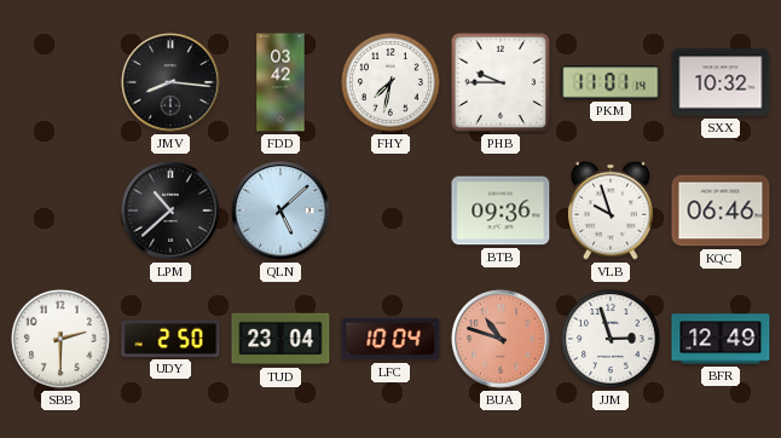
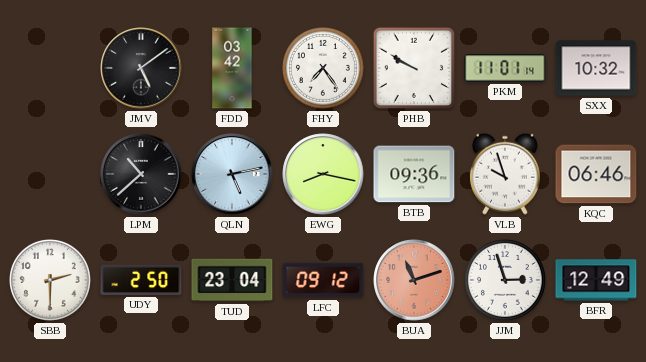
JMV: 8:16 -> 5:09
FHY: 7:32 -> 7:24
PHB: 9:45 -> 9:50
QLN: 5:08 -> 5:13
EWG: none -> 8:17
LFC: 10:04 -> 09:12
BUA: 10:48 -> 11:12
